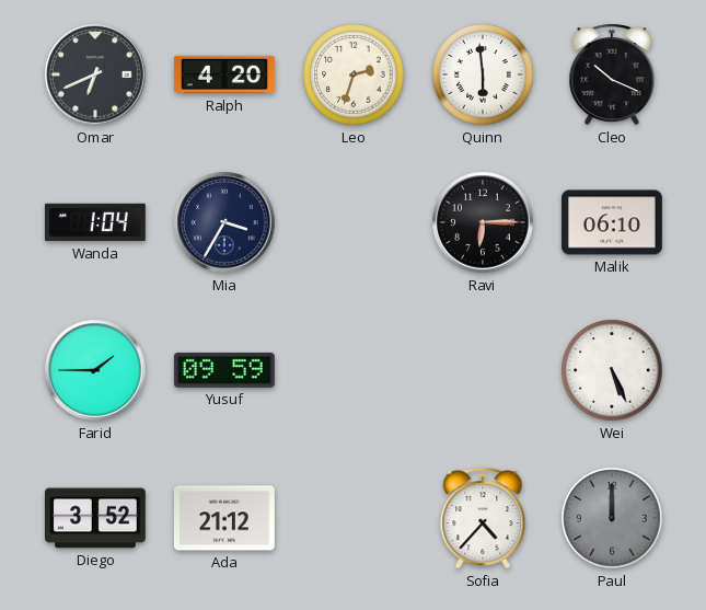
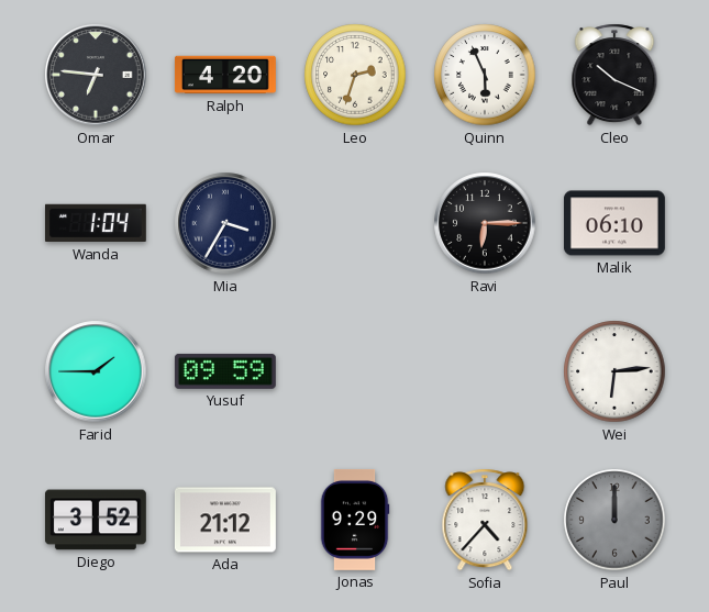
Omar: 6:41 -> 6:46
Quinn: 5:59 -> 5:56
Wei: 5:26 -> 6:14
Jonas: none -> 9:29
